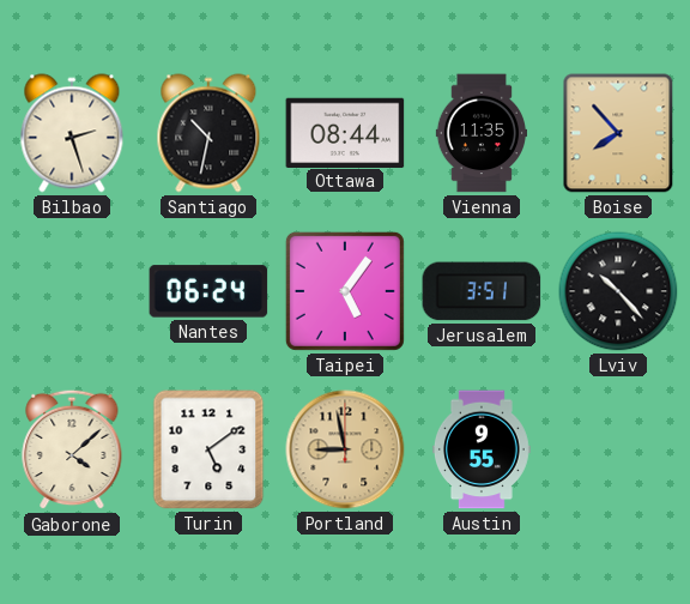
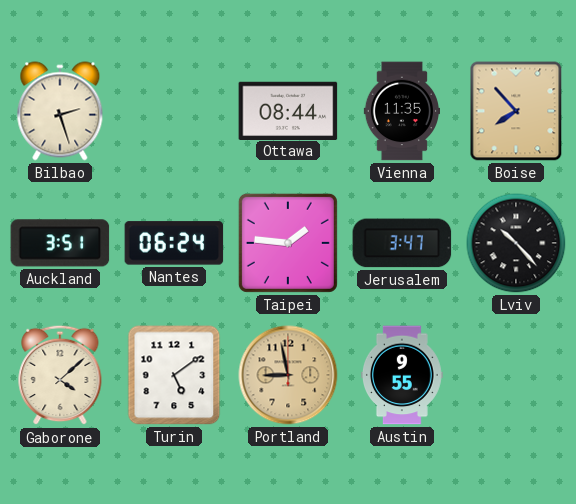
Santiago: 10:32 -> none
Auckland: none -> 3:51
Taipei: 5:06 -> 1:46
Jerusalem: 3:51 -> 3:47
